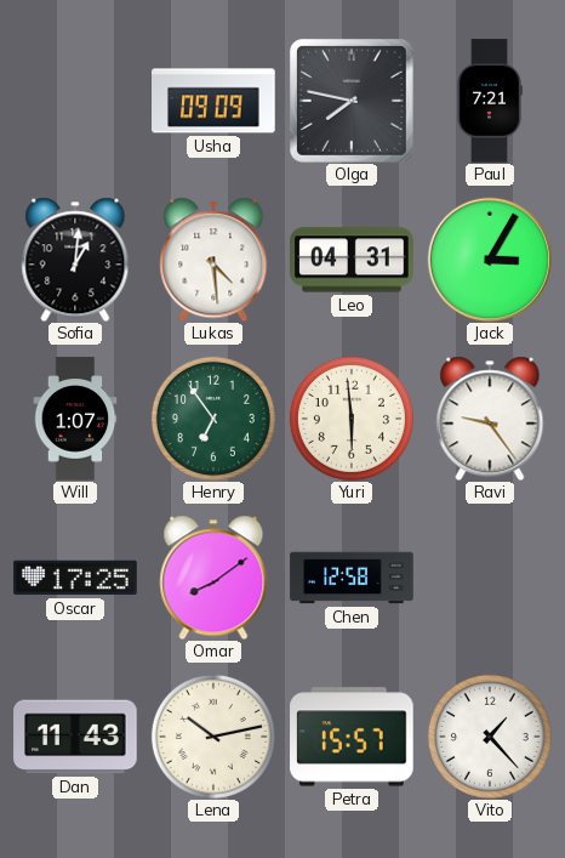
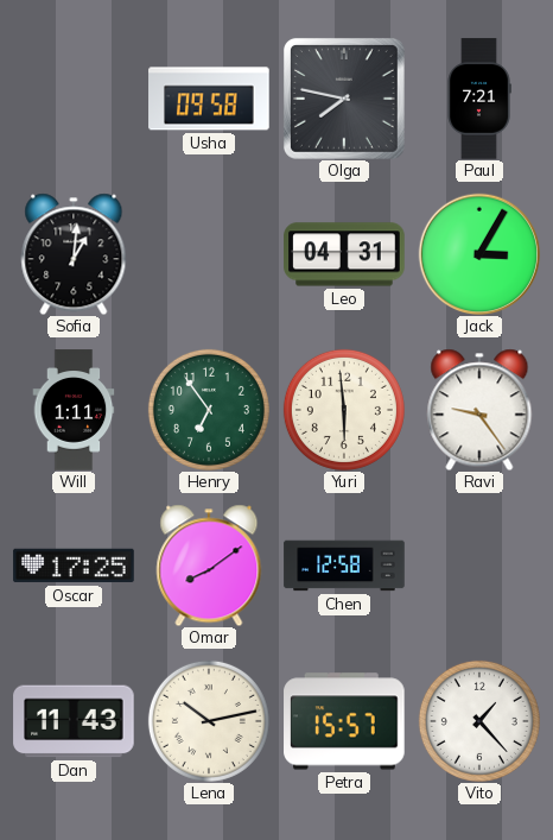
Usha: 09:09 -> 09:58
Lukas: 4:29 -> none
Will: 1:07 -> 1:11
